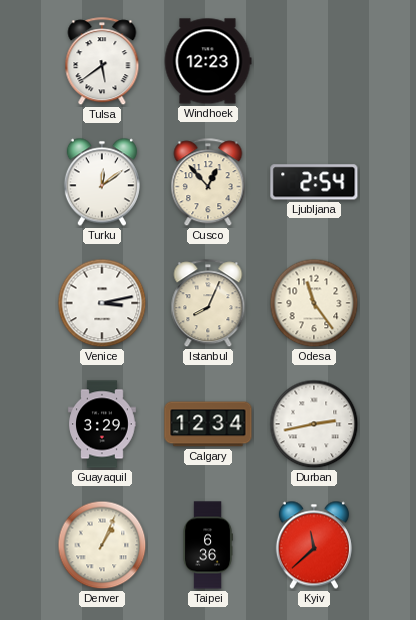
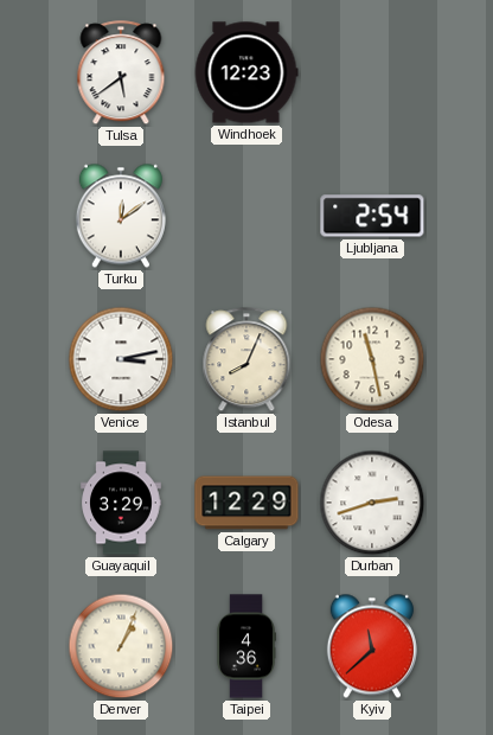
Cusco: 12:53 -> none
Odesa: 11:24 -> 11:28
Calgary: 12:34 -> 12:29
Durban: 2:43 -> 2:42
Taipei: 6:36 -> 4:36
